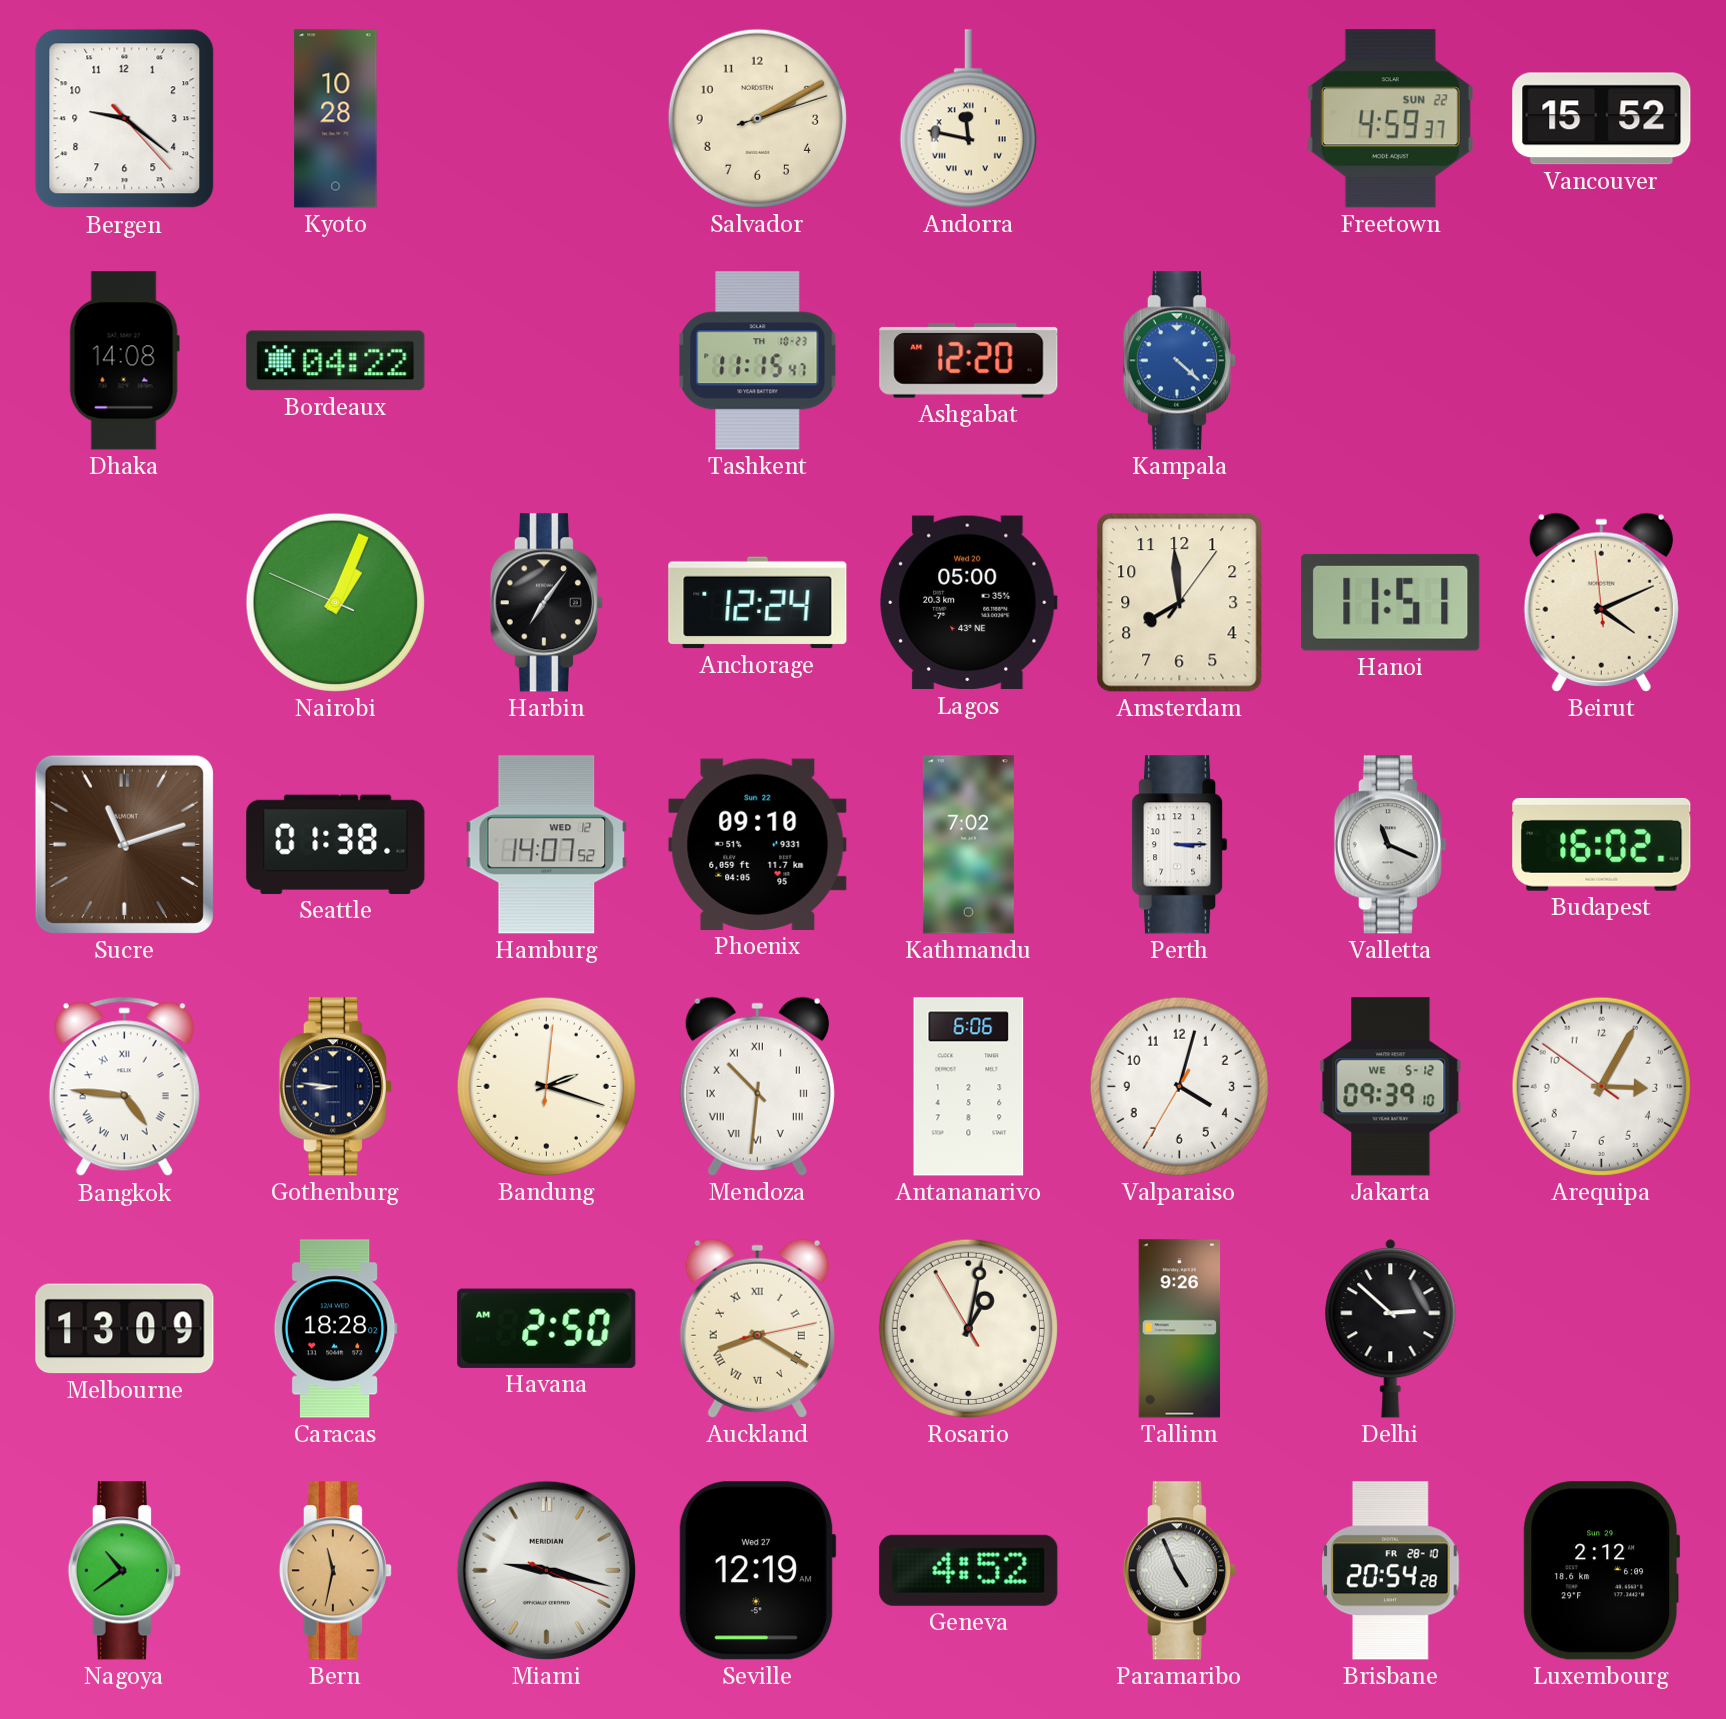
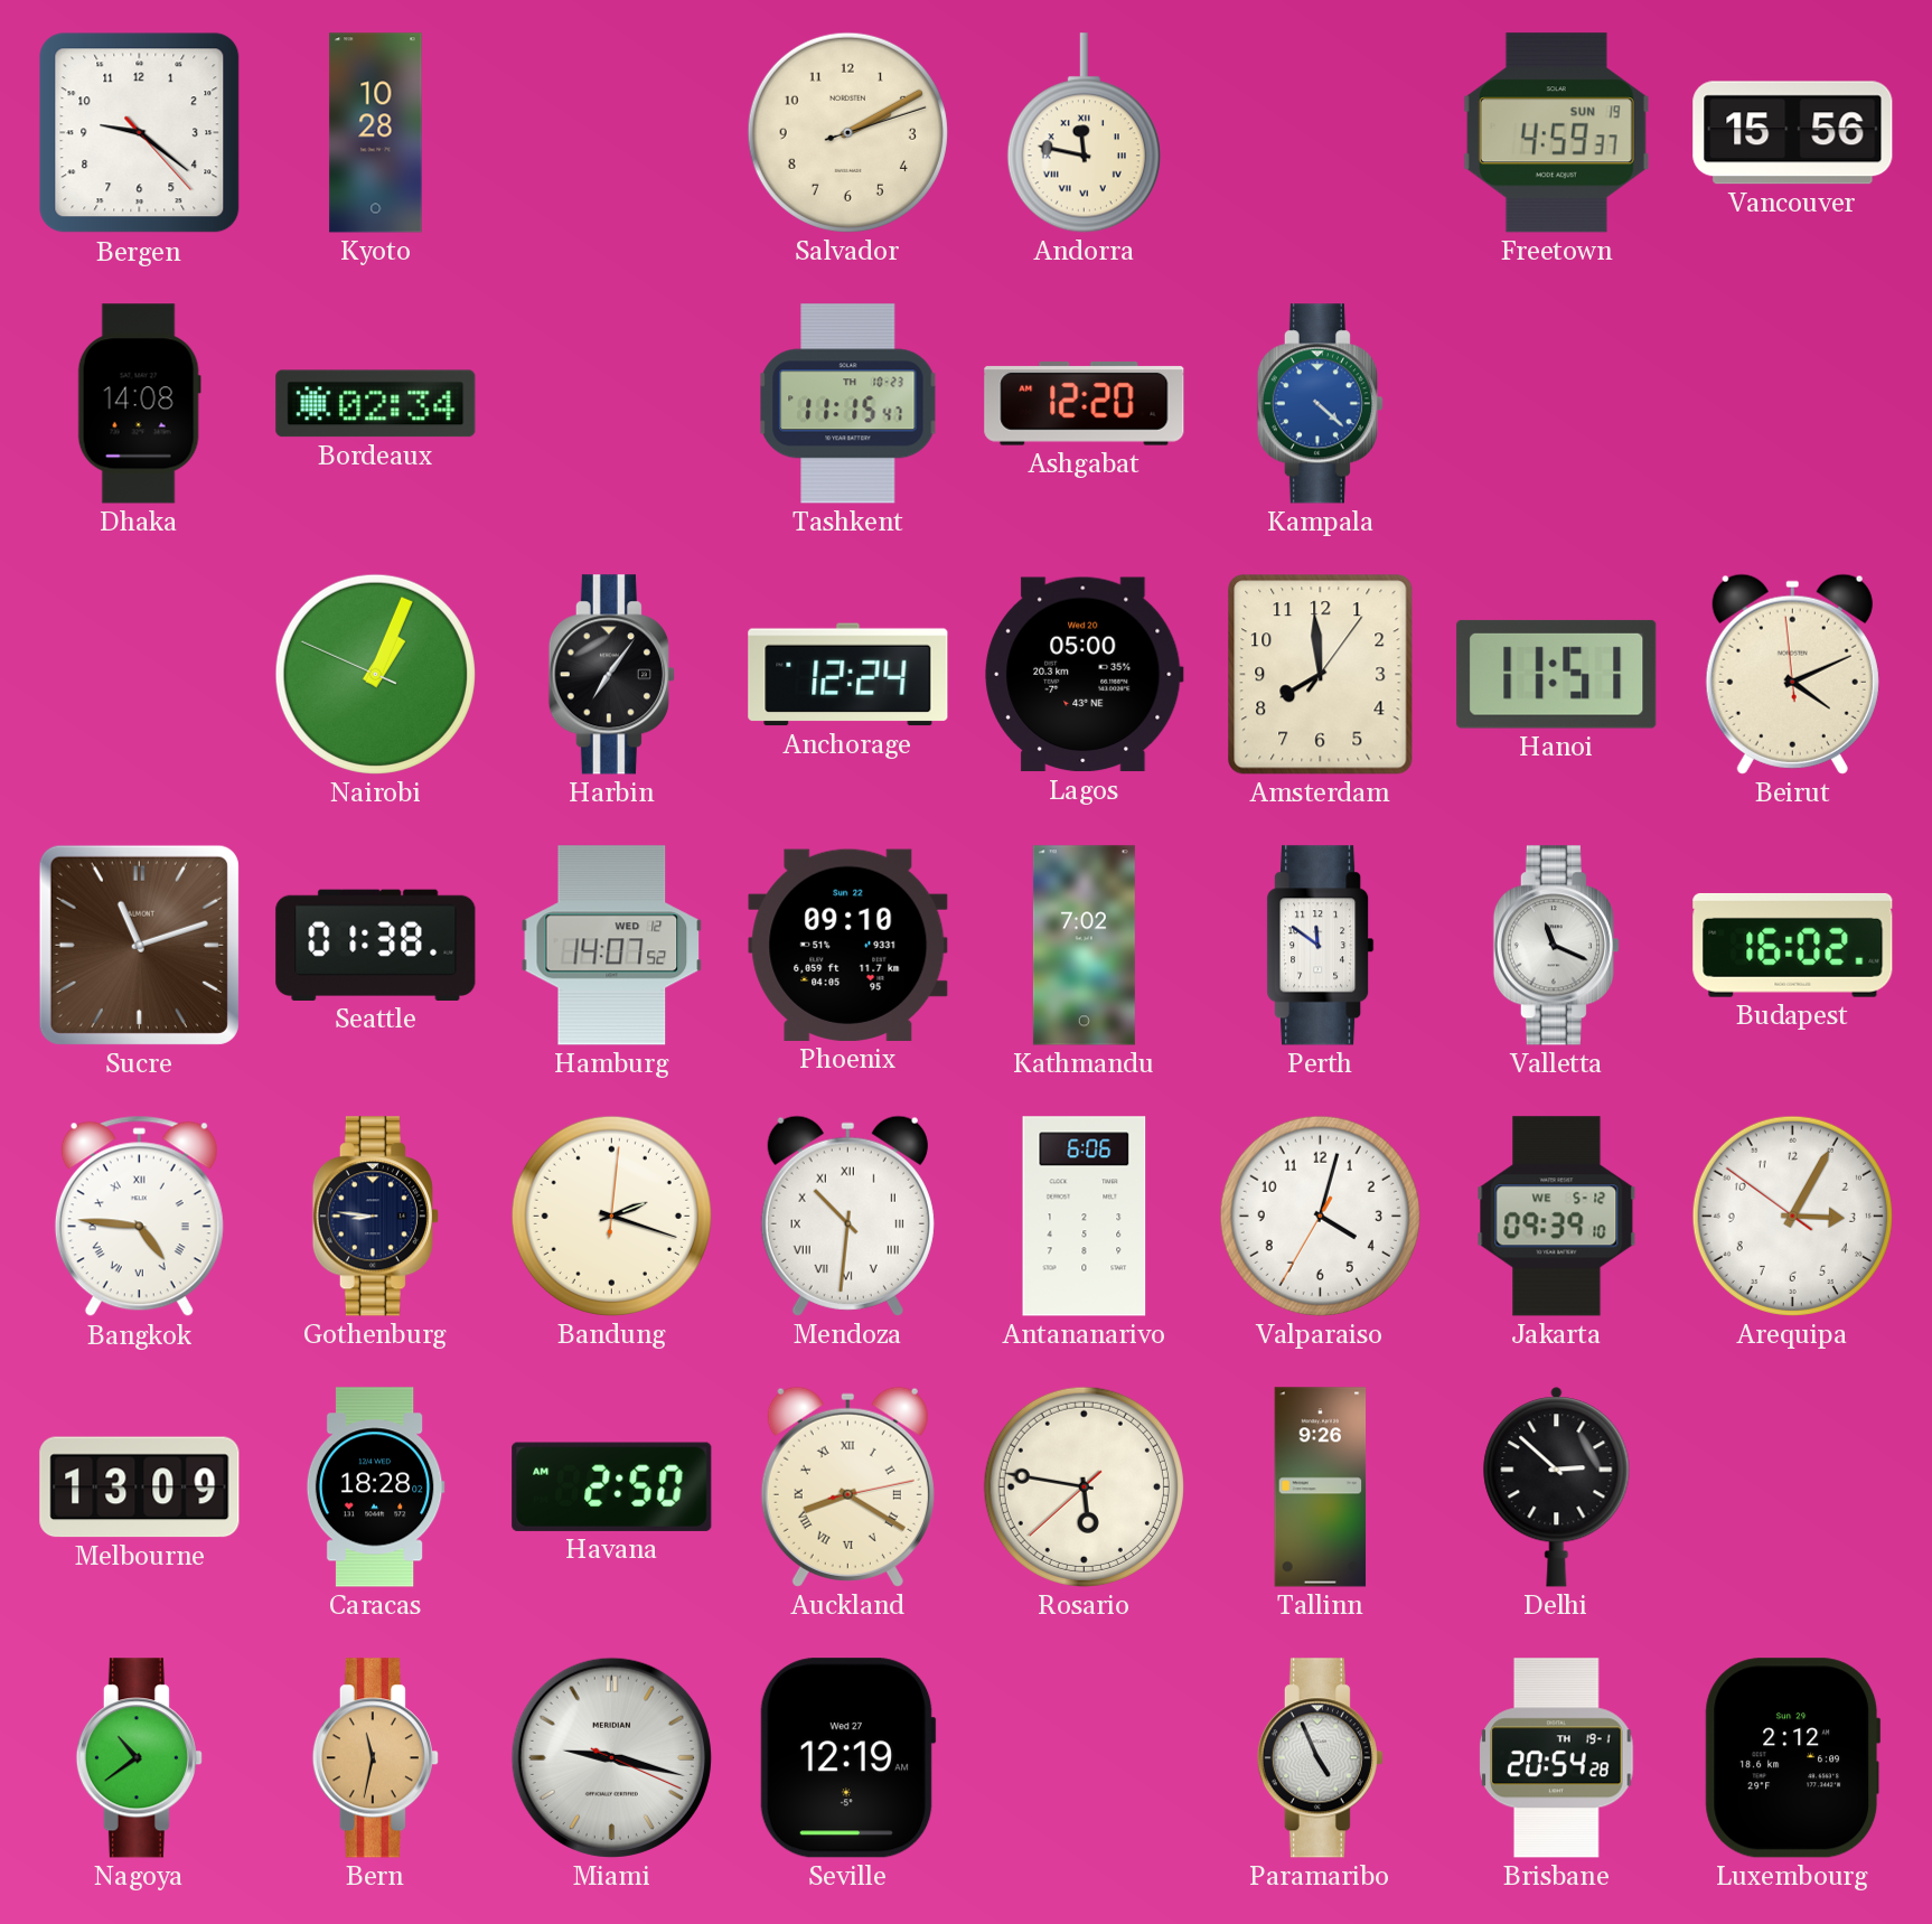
Freetown date: SUN 22 -> SUN 19
Vancouver: 15:52 -> 15:56
Bordeaux: 04:22 -> 02:34
Perth: 3:15 -> 11:51
Rosario: 1:01 -> 5:46
Geneva: 4:52 -> none
Brisbane date: FR 28-10 -> TH 19-1
